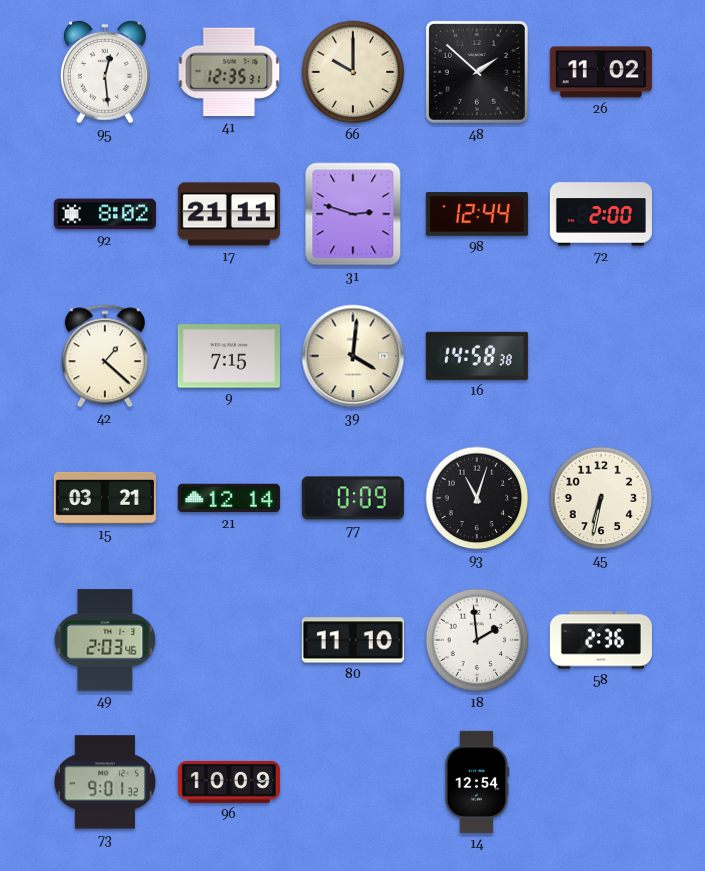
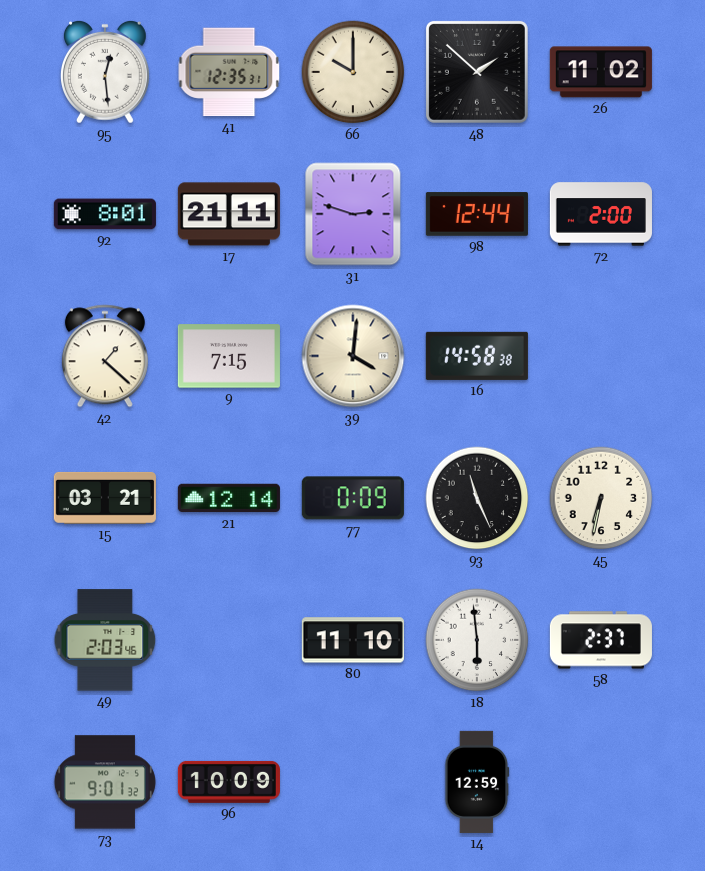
92: 8:02 -> 8:01
93: 11:03 -> 11:26
18: 1:59 -> 5:59
58: 2:36 -> 2:37
14: 12:54 -> 12:59
